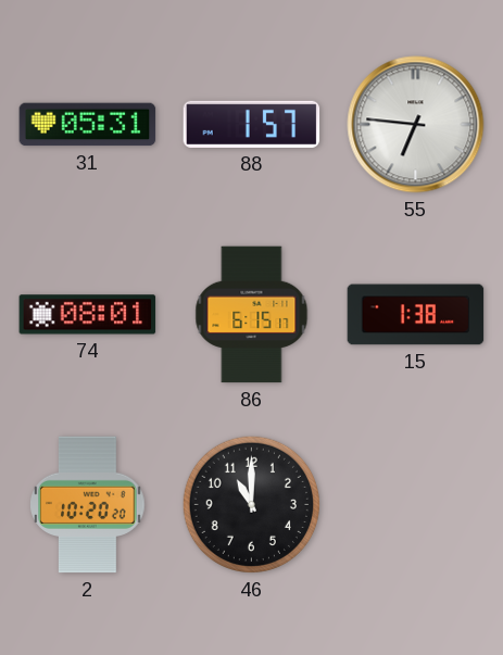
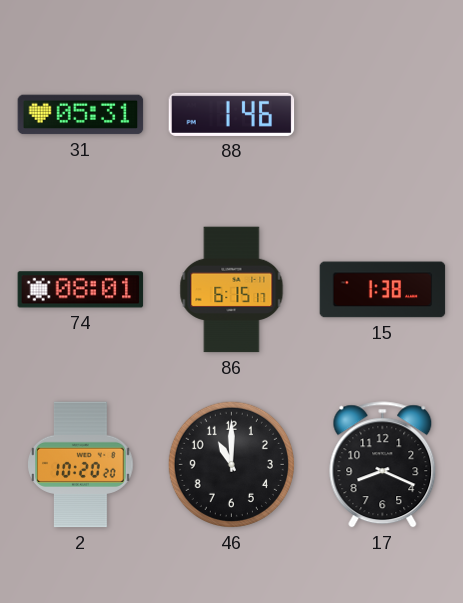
88: 1:57 -> 1:46
55: 6:46 -> none
17: none -> 8:19
